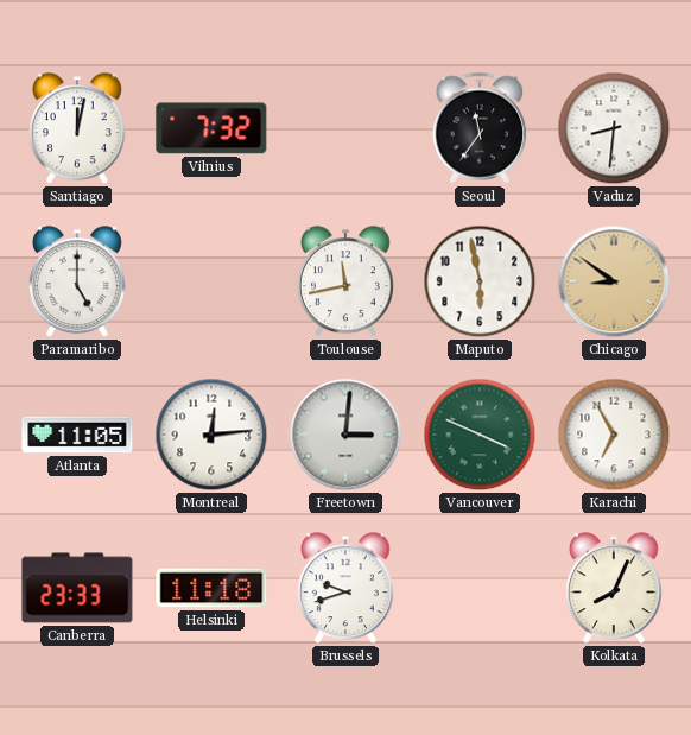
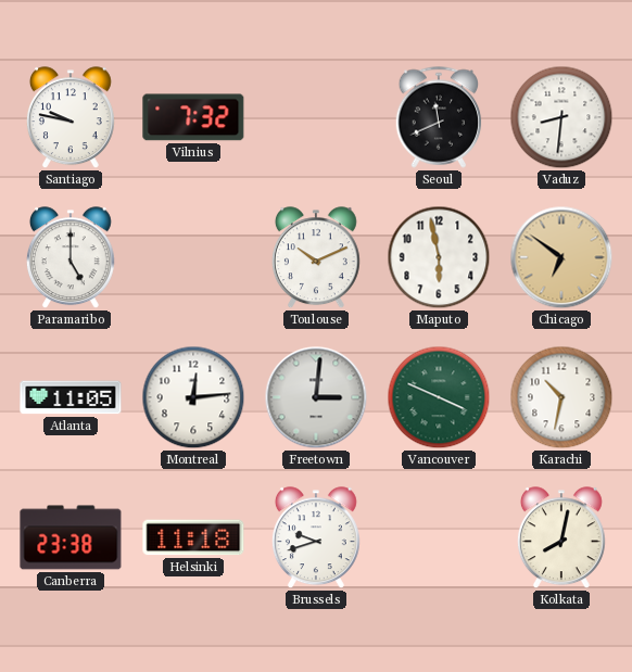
Santiago: 12:02 -> 9:47
Seoul: 11:36 -> 11:41
Toulouse: 11:43 -> 10:11
Chicago: 8:51 -> 6:51
Karachi: 6:55 -> 10:32
Canberra: 23:33 -> 23:38
Kolkata: 8:04 -> 8:02
